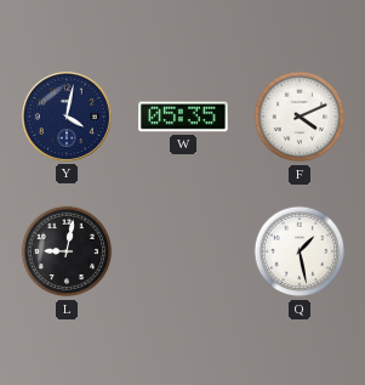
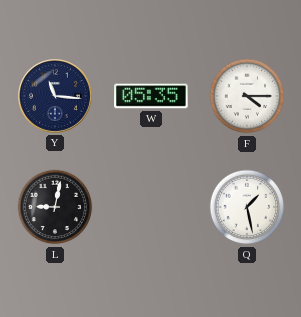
Y: 4:02 -> 11:16
F: 4:11 -> 4:15
